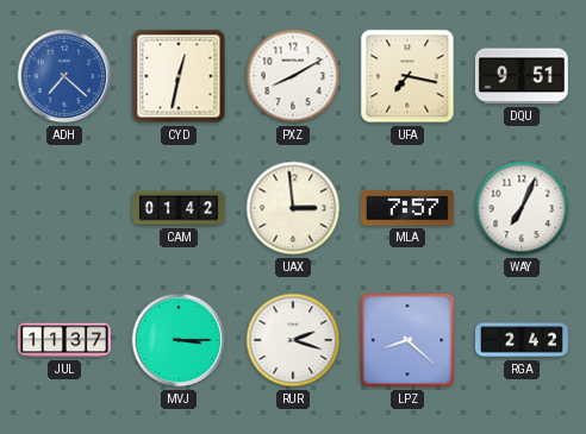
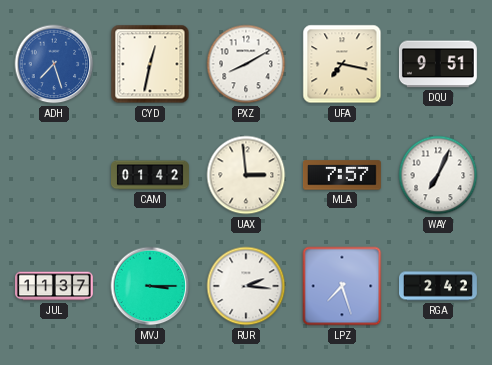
ADH: 7:22 -> 7:27
RUR: 2:18 -> 2:16
LPZ: 8:22 -> 7:27
